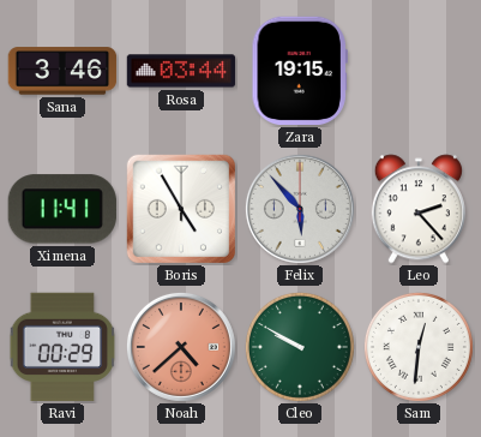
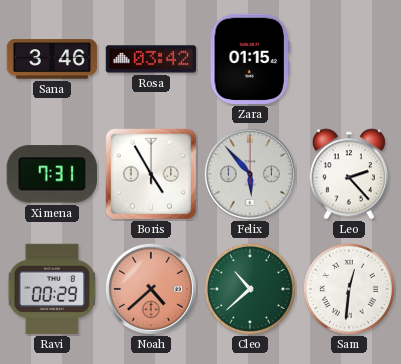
Rosa: 03:44 -> 03:42
Zara: 19:15 -> 01:15
Ximena: 11:41 -> 7:31
Cleo: 9:50 -> 10:38
